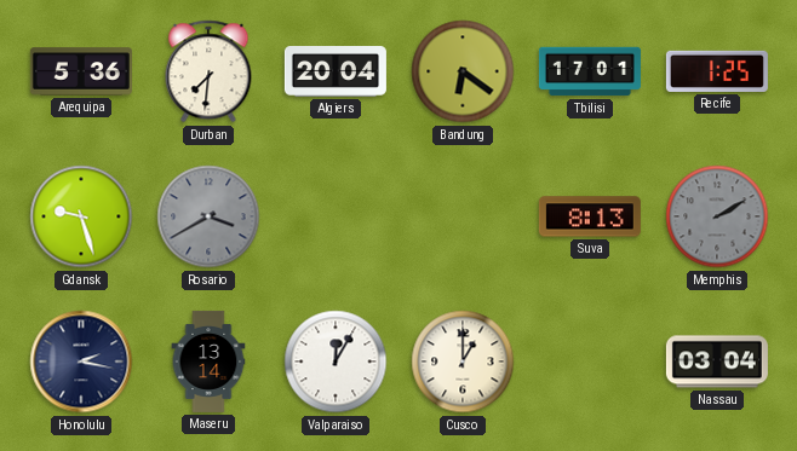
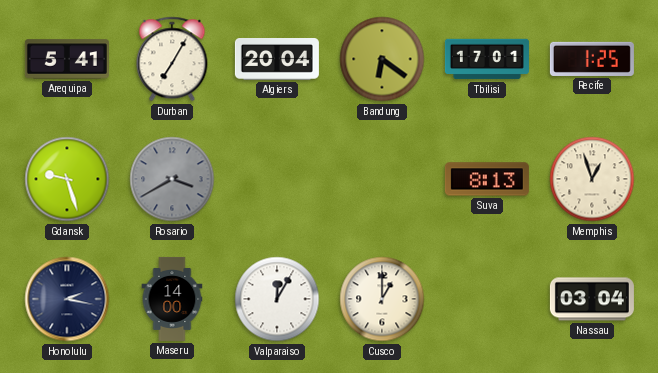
Arequipa: 5:36 -> 5:41
Durban: 7:31 -> 7:05
Memphis: 2:10 -> 12:57
Memphis dial: grey -> cream
Maseru: 13:14 -> 14:00
